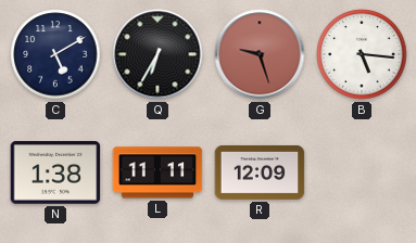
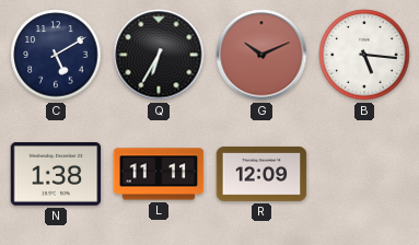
G: 9:27 -> 10:11
